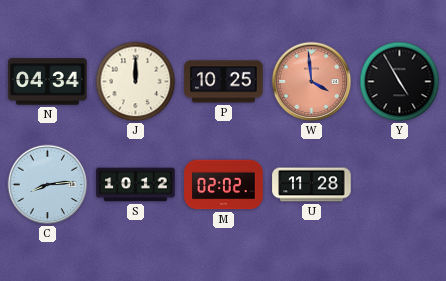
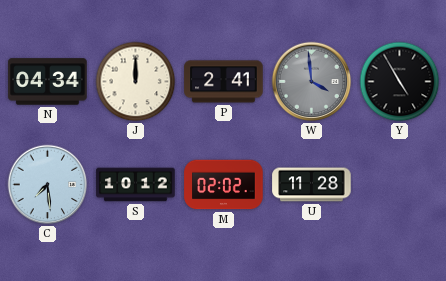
P: 10:25 -> 2:41
W dial: salmon -> grey
C: 8:14 -> 7:29
